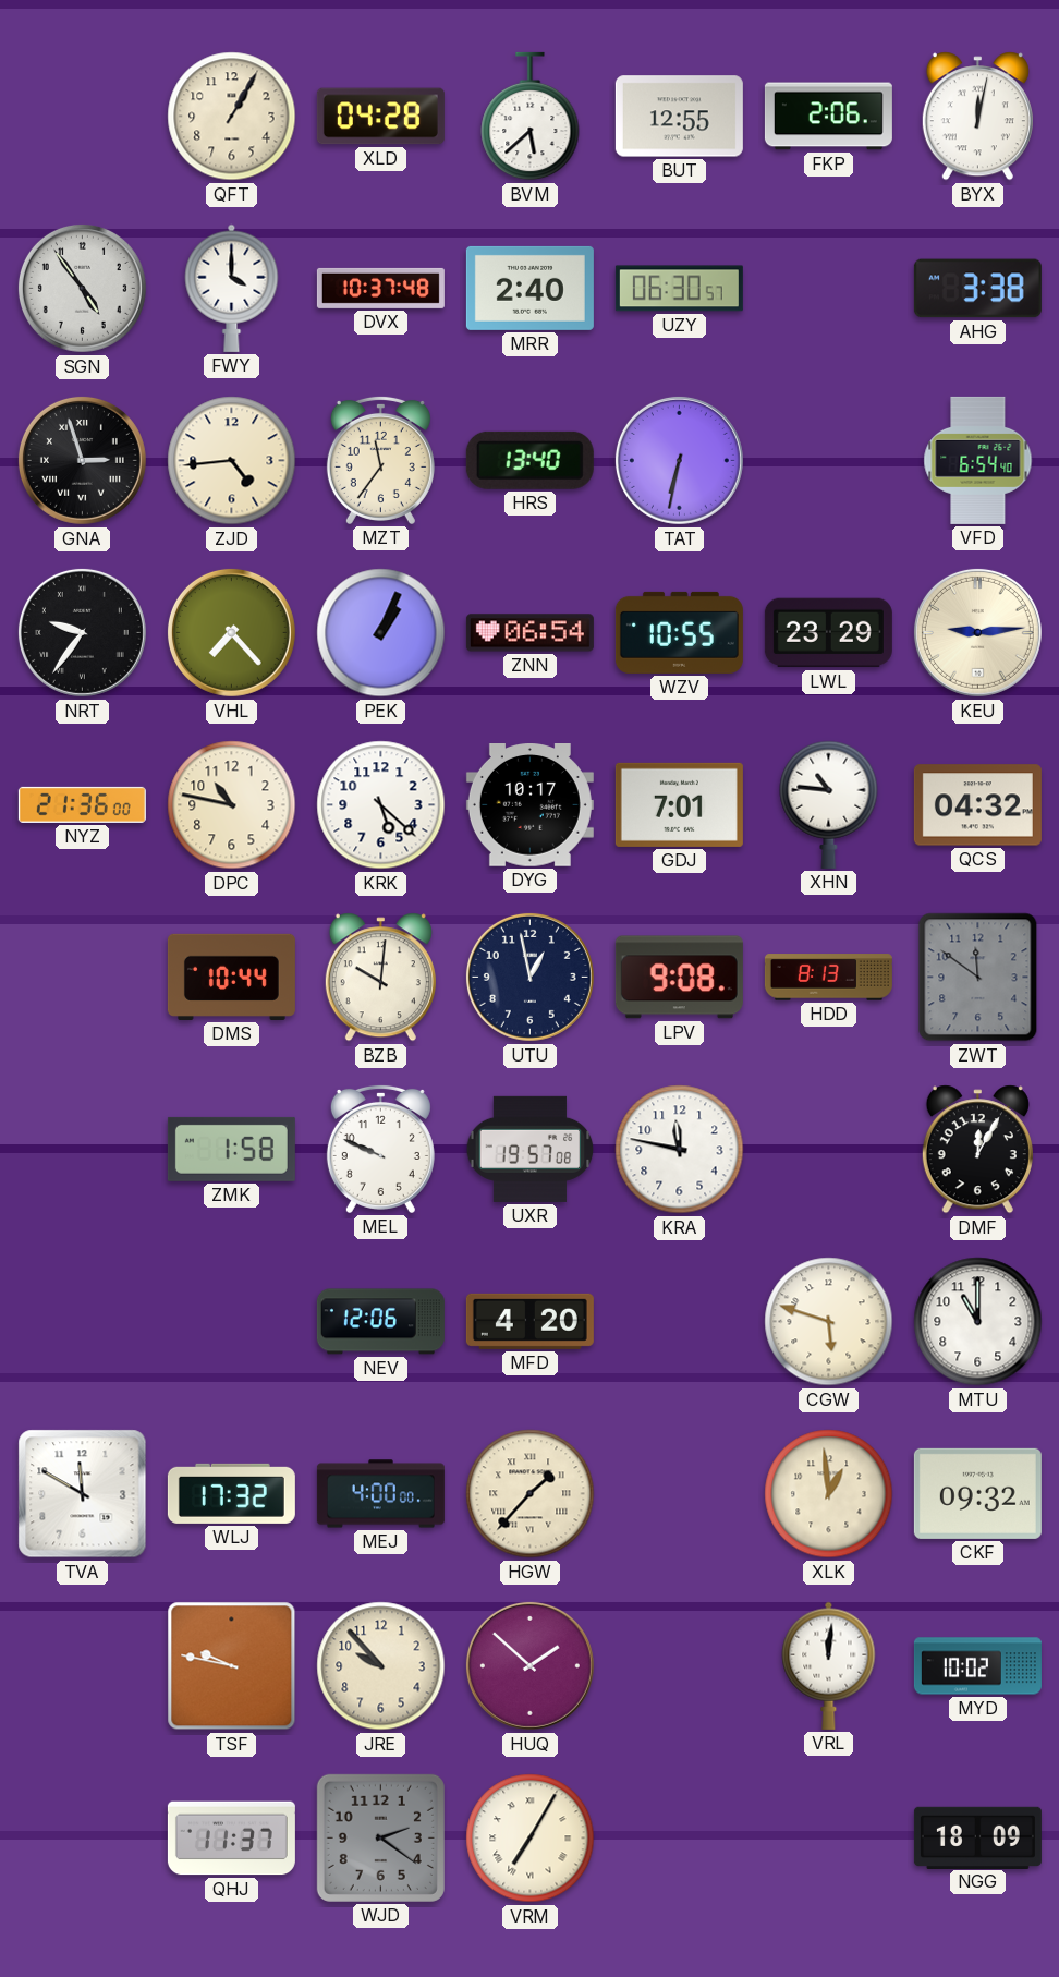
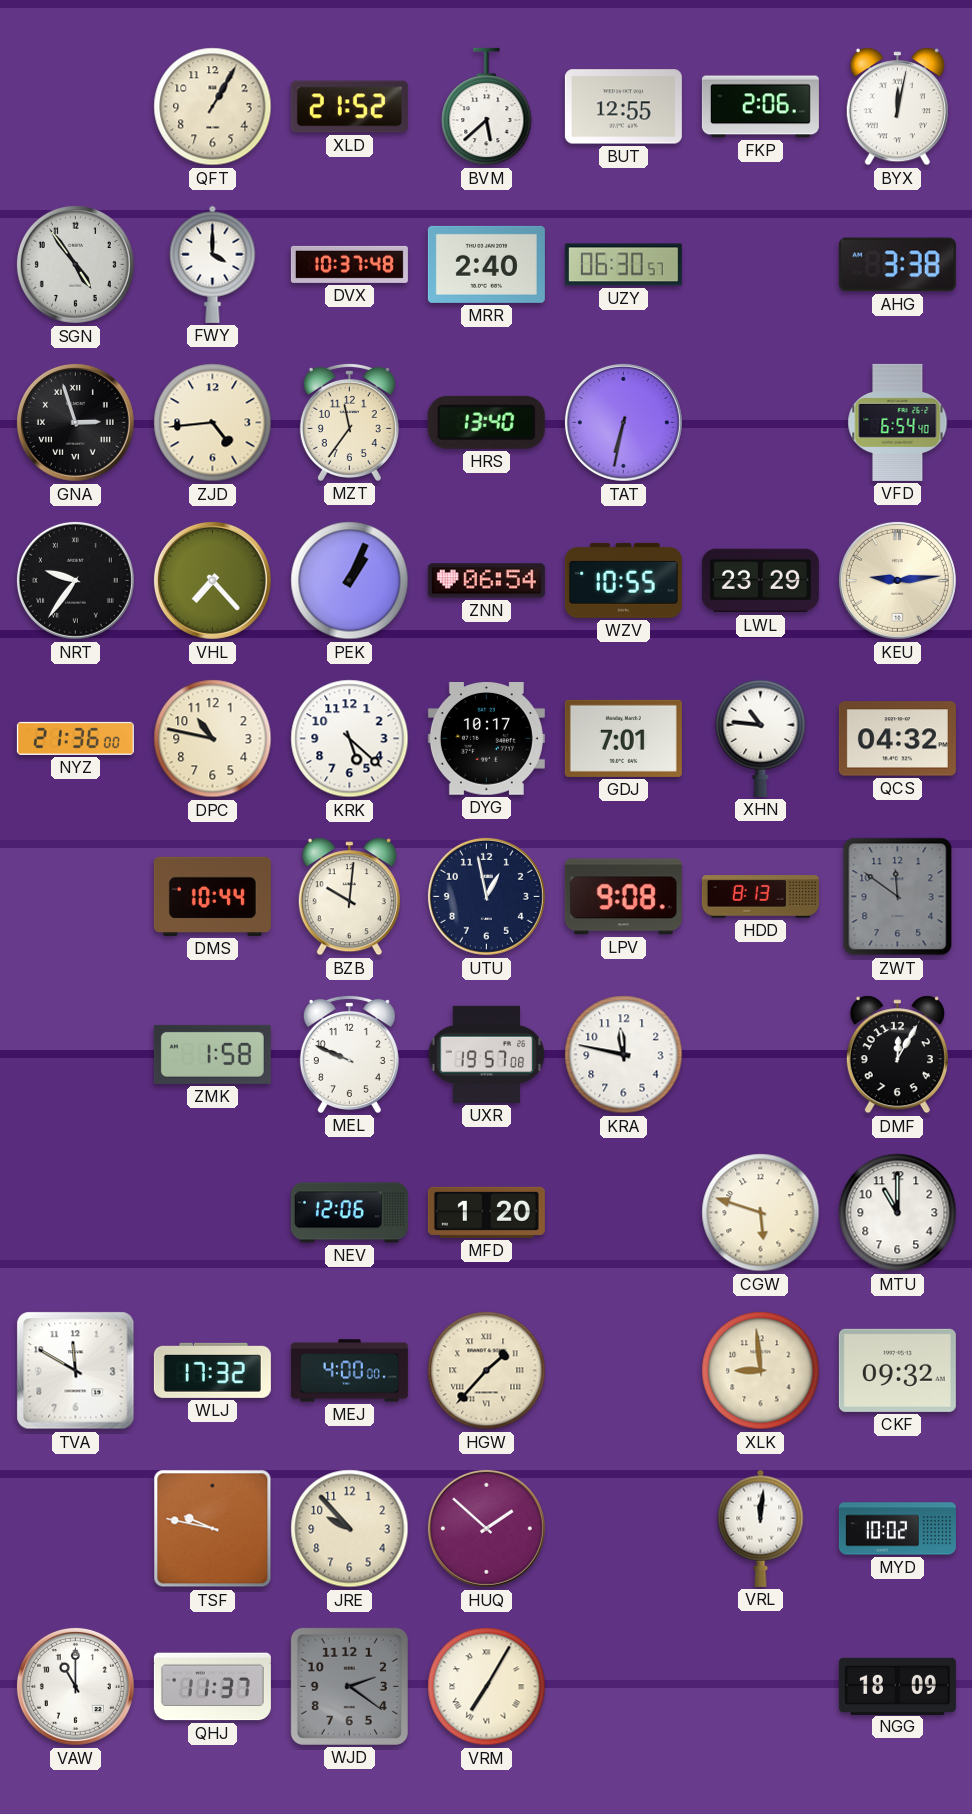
XLD: 04:28 -> 21:52
MFD: 4:20 -> 1:20
XLK: 12:59 -> 8:59
VAW: none -> 11:00
